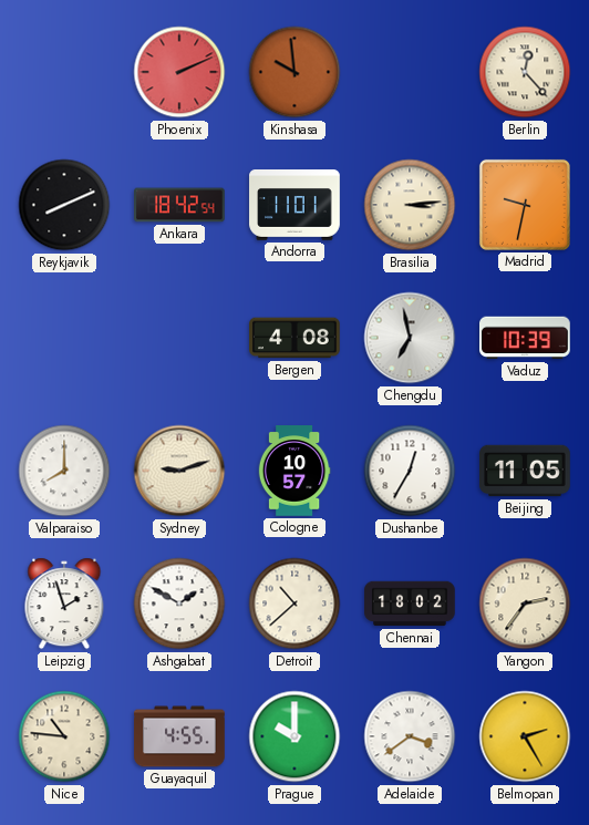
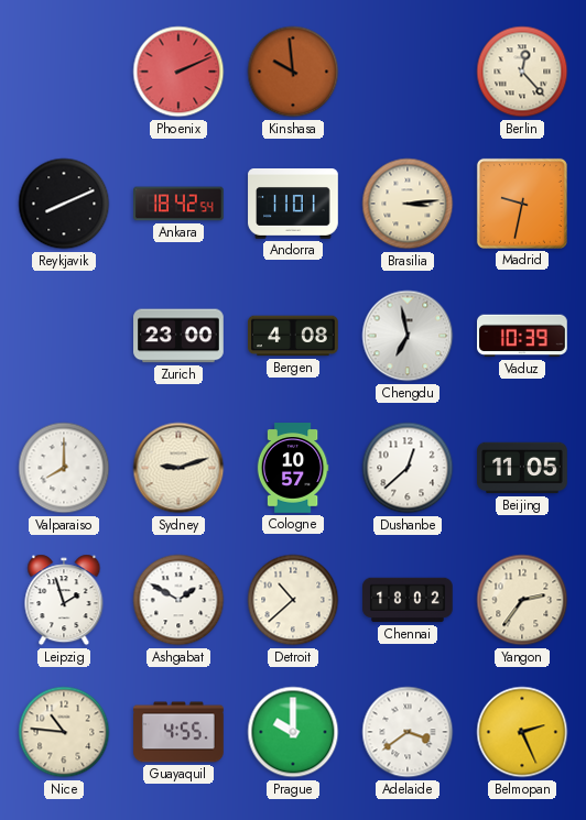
Zurich: none -> 23:00
Dushanbe: 12:35 -> 12:38
Belmopan: 2:25 -> 2:26
